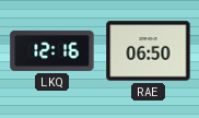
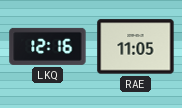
RAE: 06:50 -> 11:05
